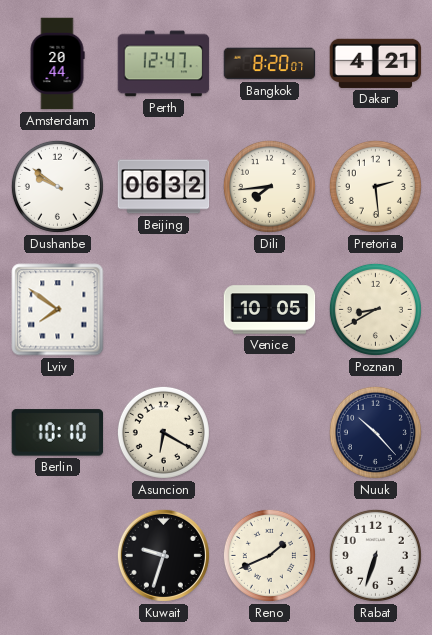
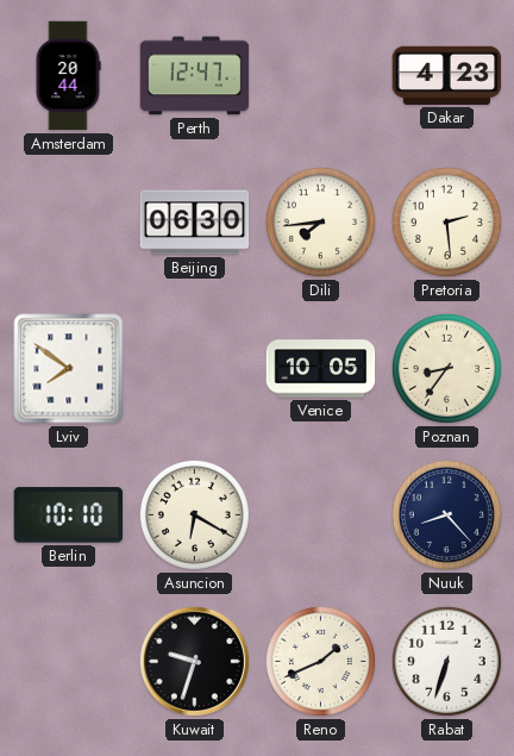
Bangkok: 8:20 -> none
Dakar: 4:21 -> 4:23
Dushanbe: 9:51 -> none
Beijing: 06:32 -> 06:30
Poznan: 8:40 -> 8:36
Nuuk: 10:23 -> 8:23
